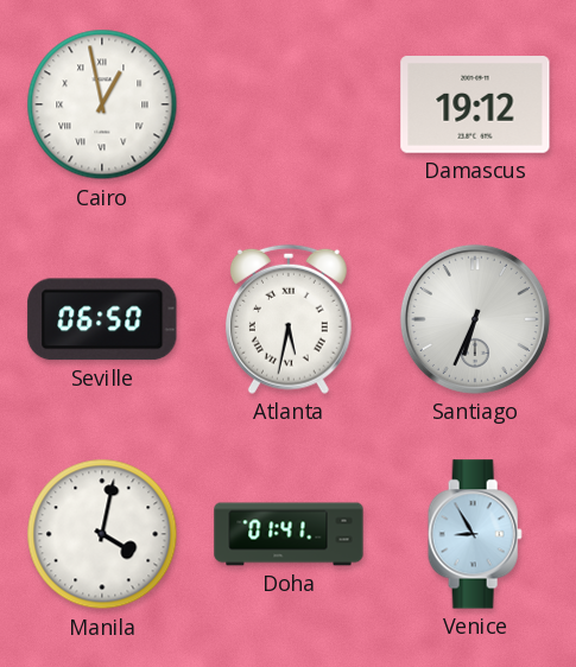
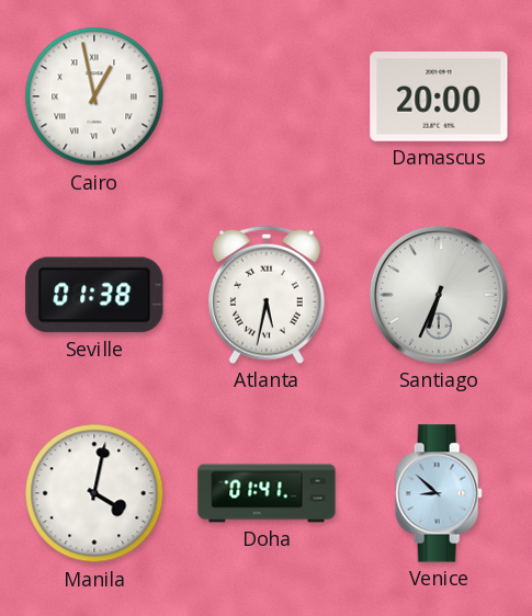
Damascus: 19:12 -> 20:00
Seville: 06:50 -> 01:38
Venice: 8:55 -> 8:52
